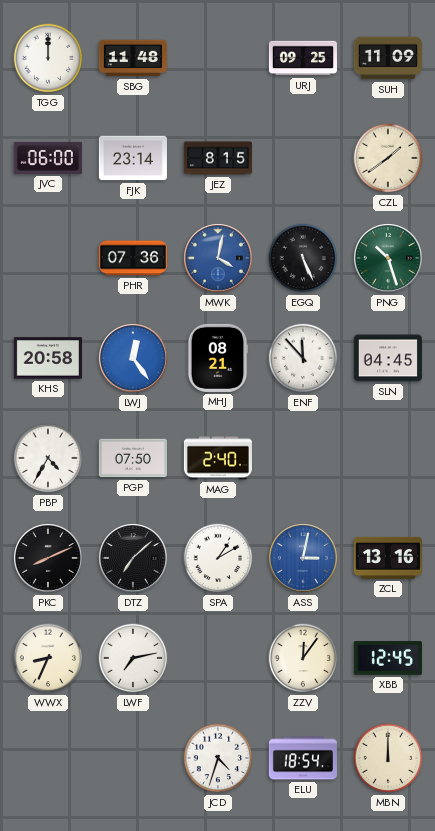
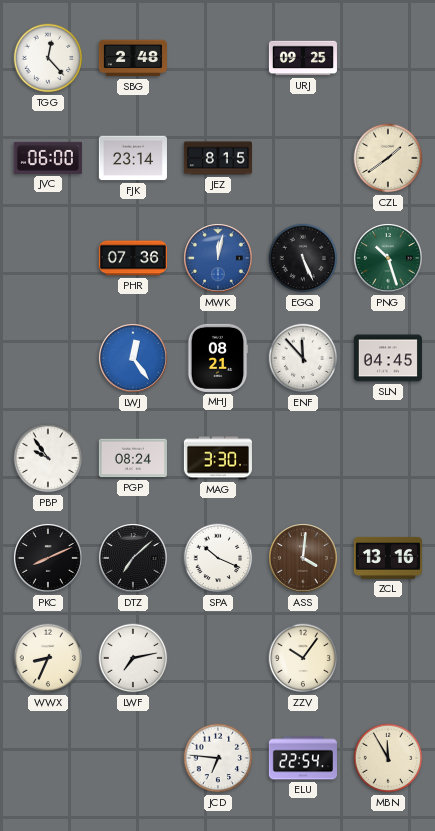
TGG: 12:00 -> 12:23
SBG: 11:48 -> 2:48
SUH: 11:09 -> none
MWK: 4:02 -> 12:02
KHS: 20:58 -> none
PBP: 4:35 -> 9:54
PGP: 07:50 -> 08:24
MAG: 2:40 -> 3:30
SPA: 1:10 -> 10:19
ASS: 3:02 -> 4:01
ASS dial: blue -> brown
ZZV: 12:06 -> 10:06
XBB: 12:45 -> none
JCD: 4:33 -> 6:46
ELU: 18:54 -> 22:54
MBN: 12:00 -> 11:55
